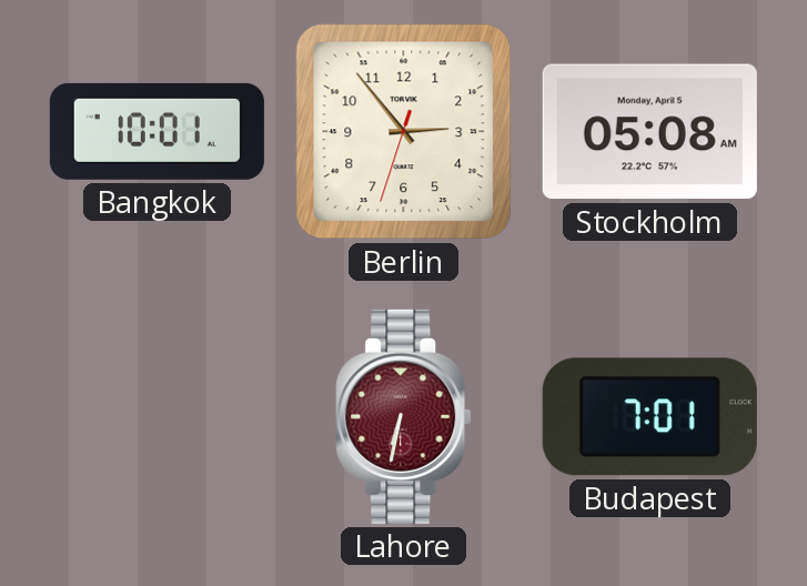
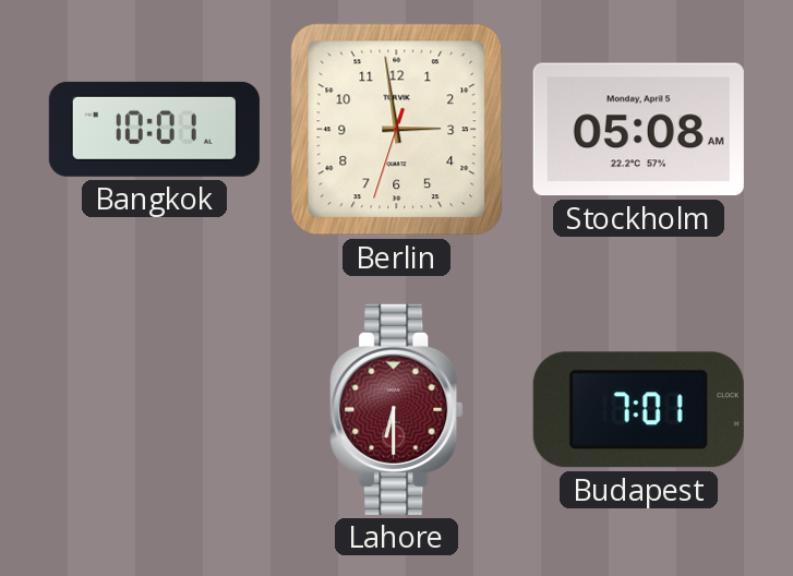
Berlin: 2:53 -> 2:58
Lahore: 6:32 -> 6:30
